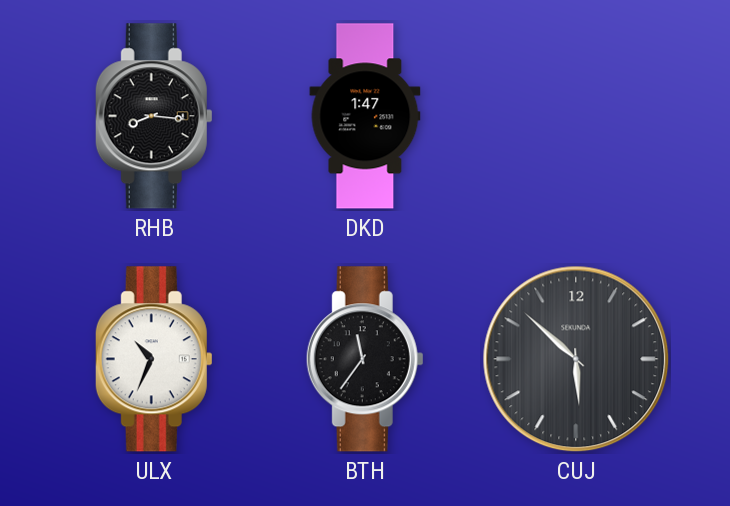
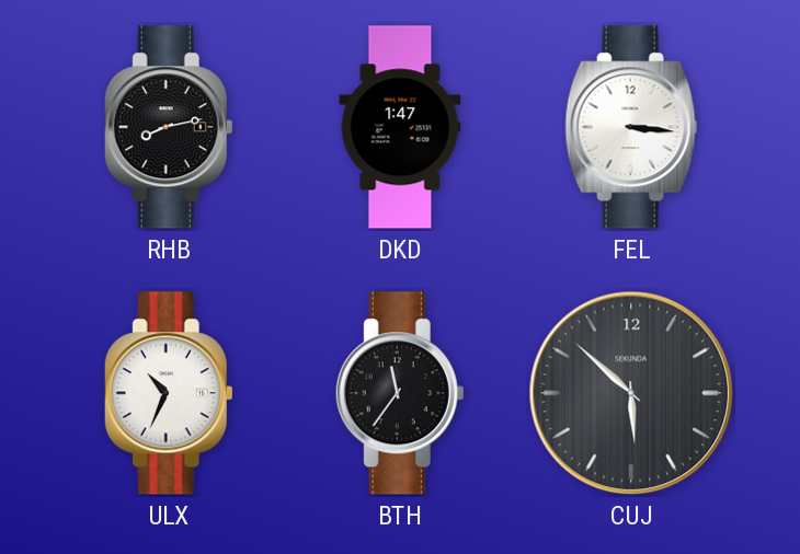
RHB: 8:16 -> 8:13
FEL: none -> 3:16
